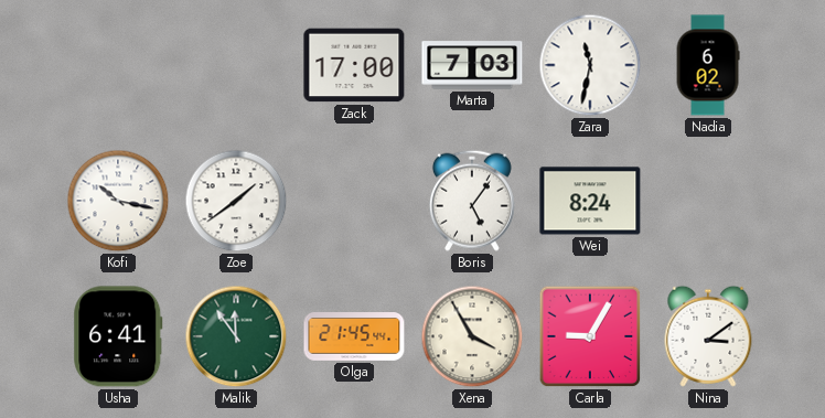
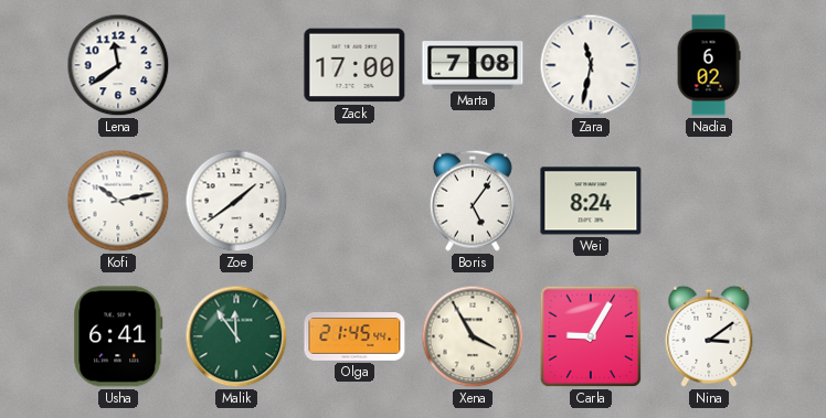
Lena: none -> 11:39
Marta: 7:03 -> 7:08
Kofi: 10:17 -> 10:13
